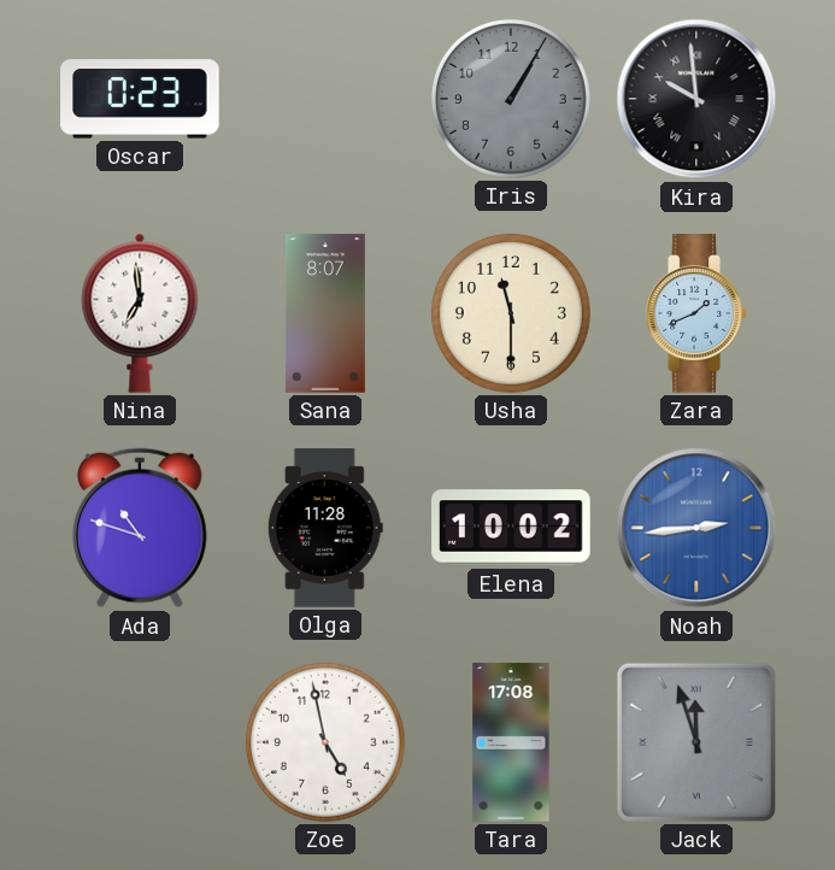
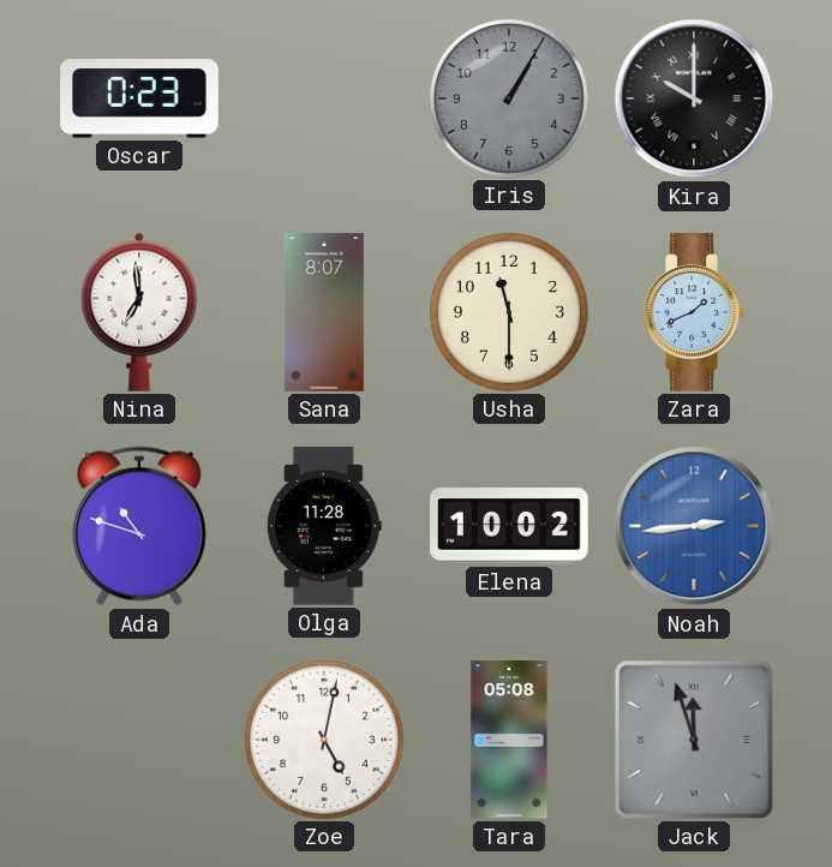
Kira: 9:59 -> 10:00
Zoe: 4:58 -> 5:02
Tara: 17:08 -> 05:08
